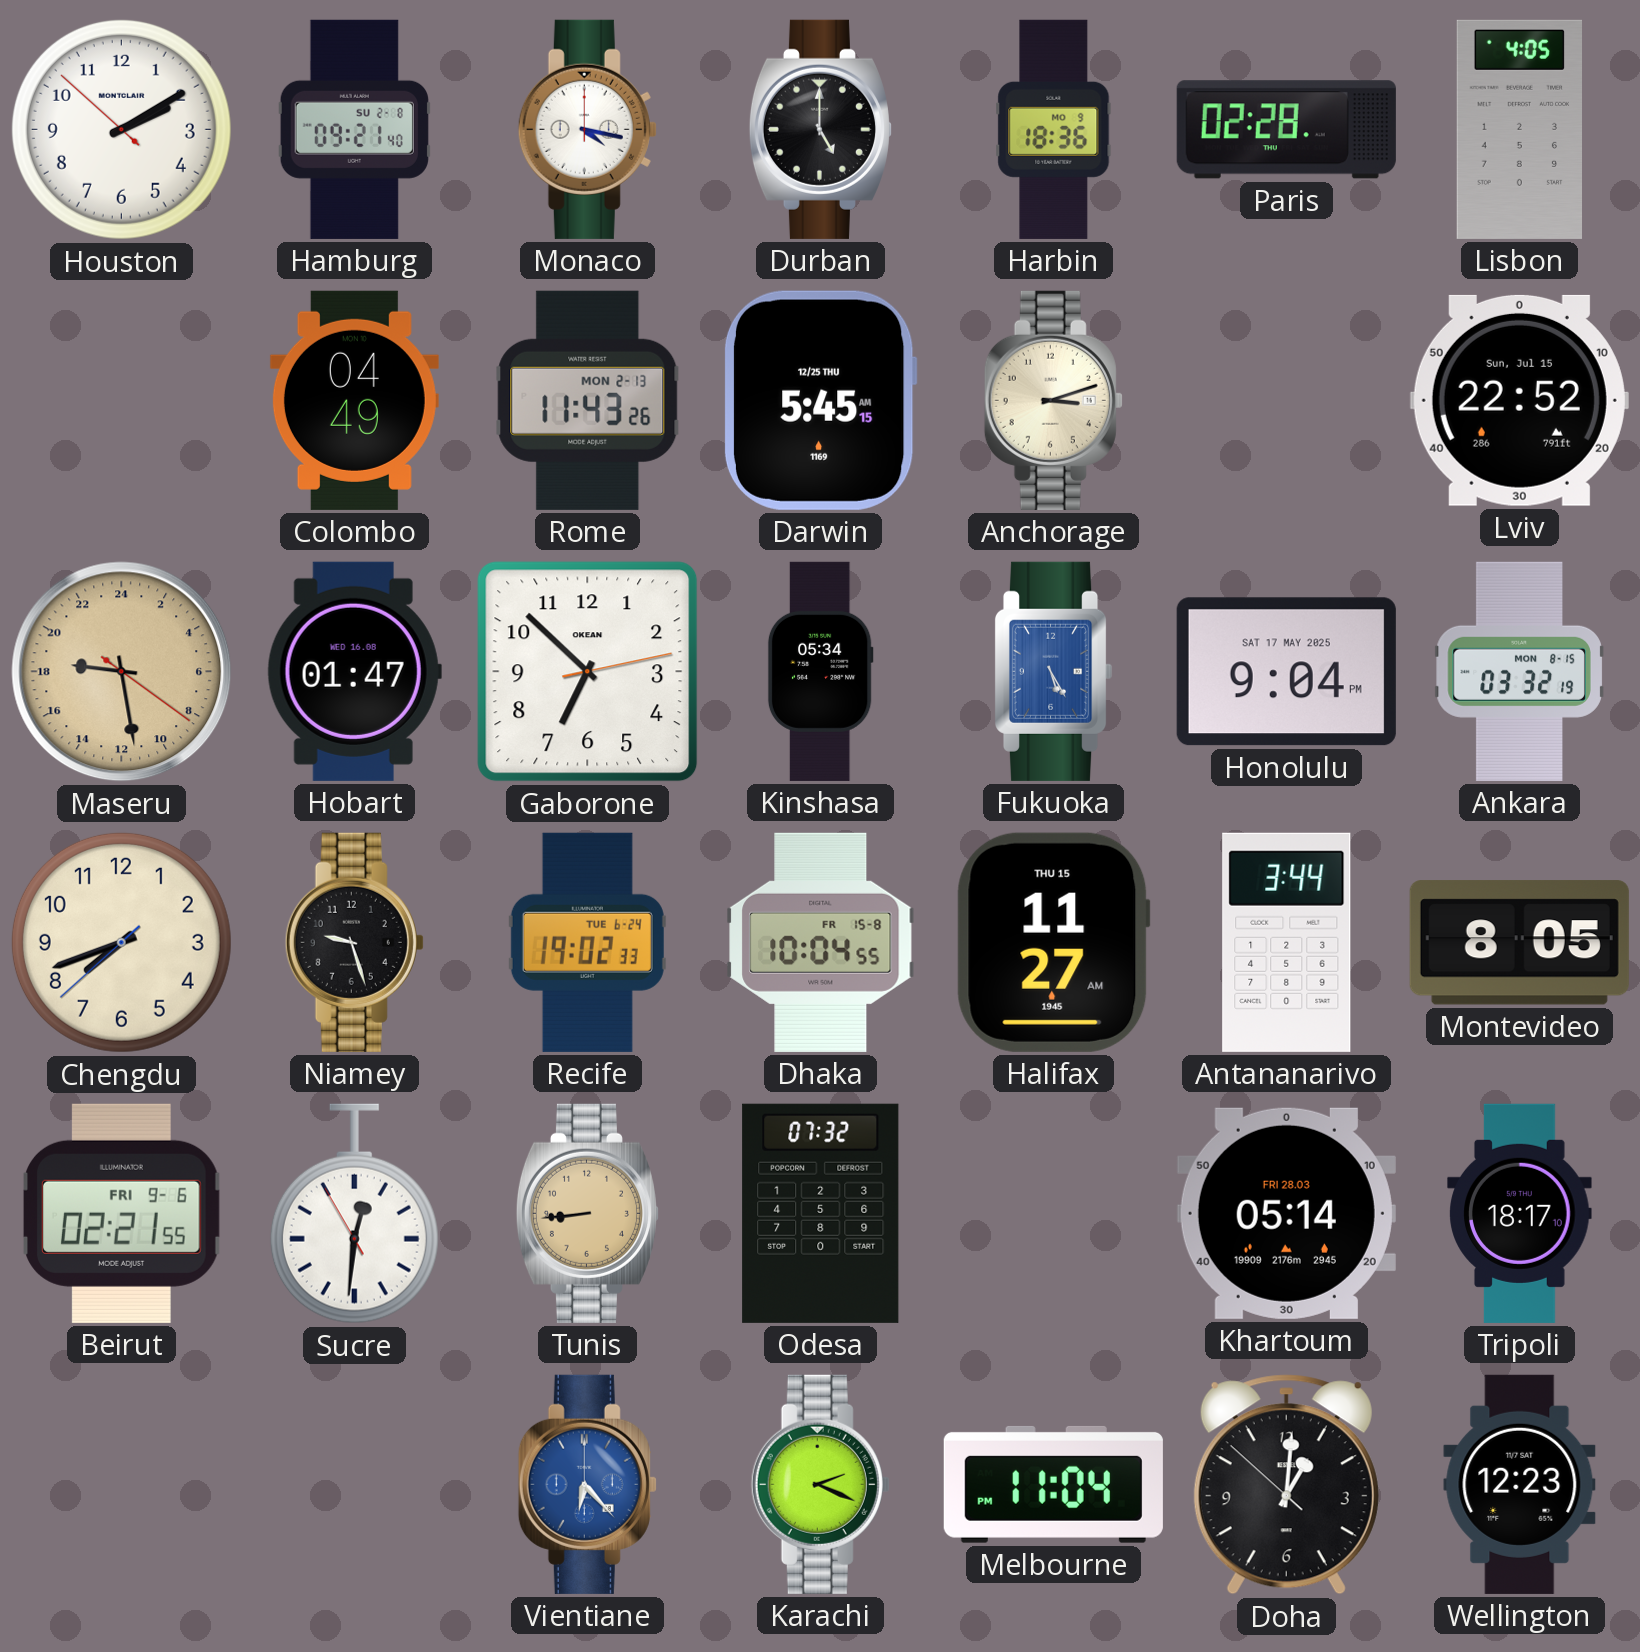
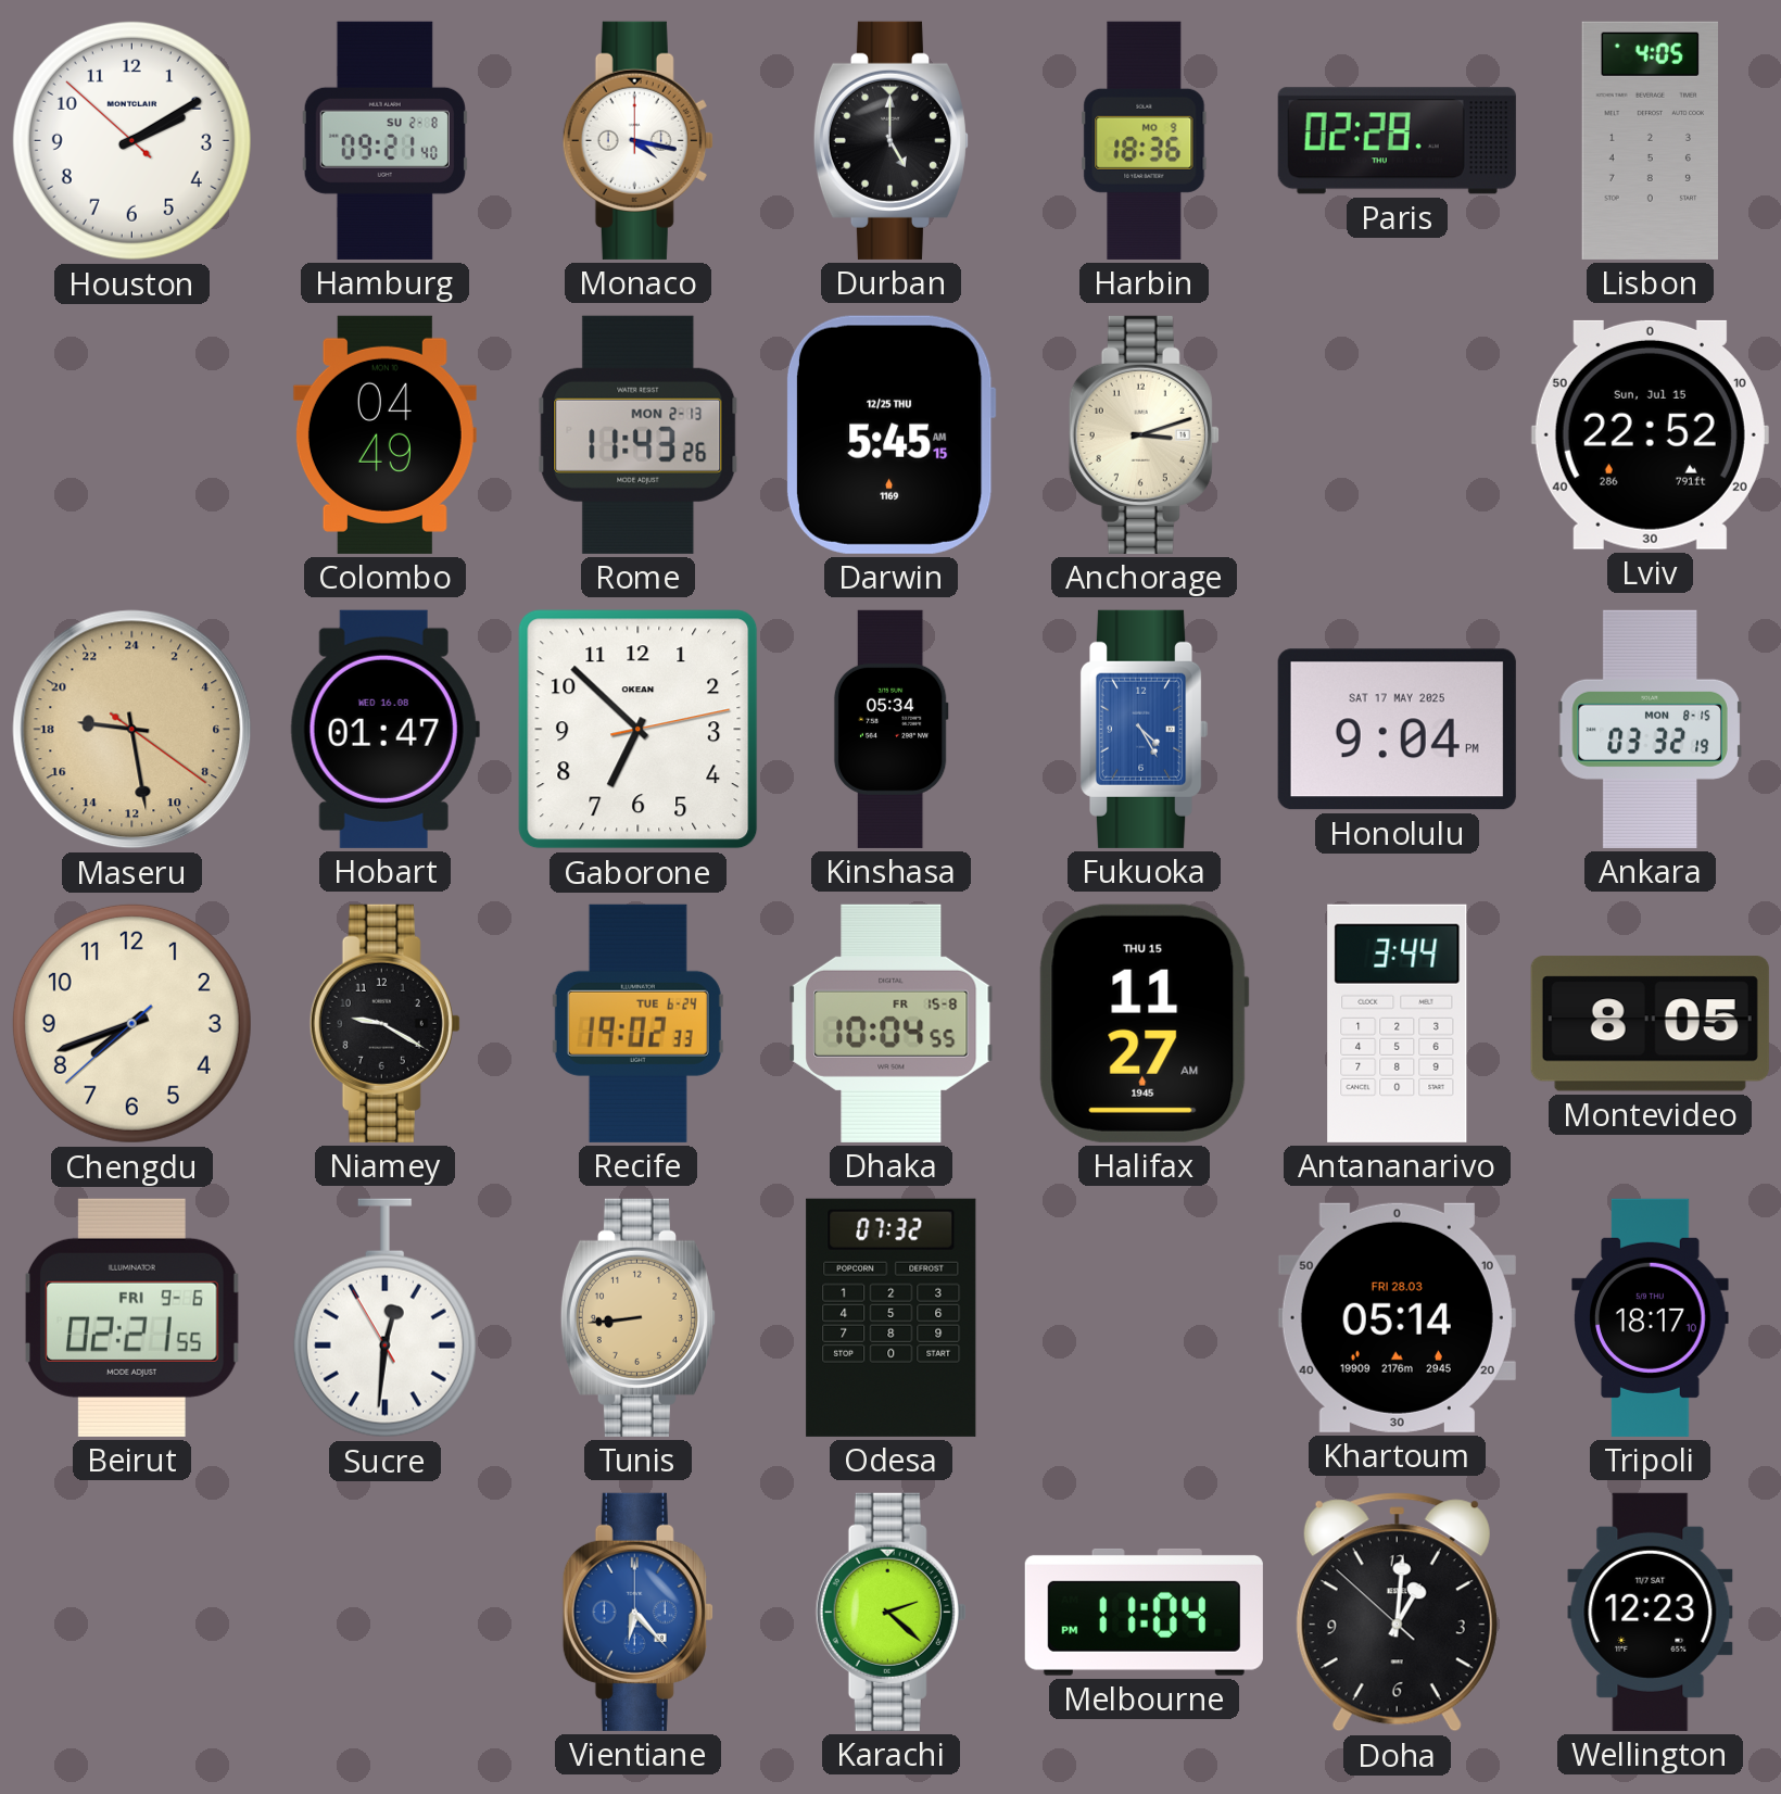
Fukuoka: 5:25 -> 4:25
Niamey: 9:27 -> 9:20
Karachi: 2:19 -> 2:22
